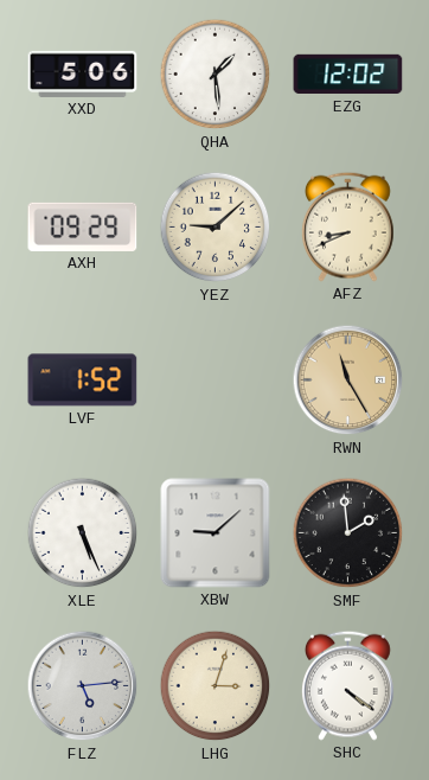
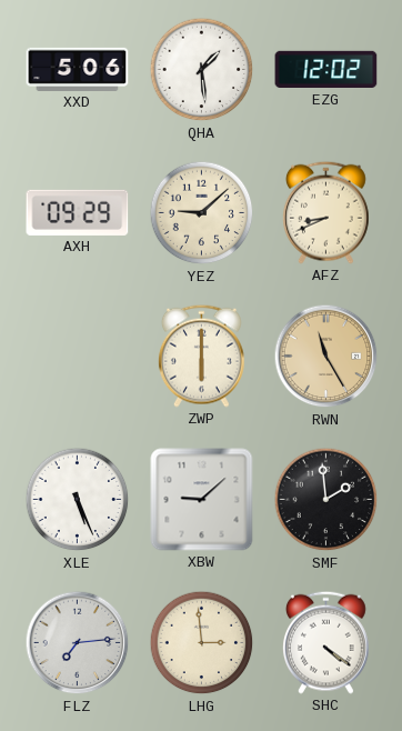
LVF: 1:52 -> none
ZWP: none -> 6:00
FLZ: 5:14 -> 7:14
LHG: 3:03 -> 2:59
